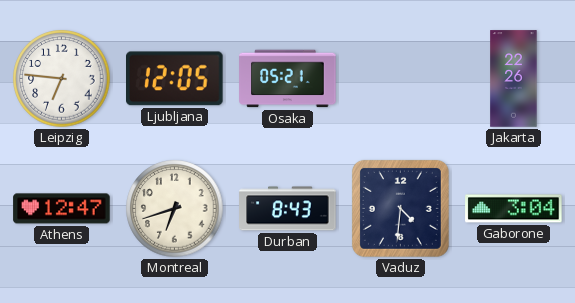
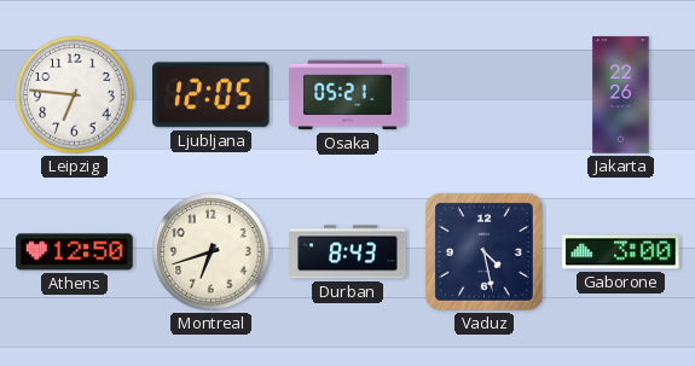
Athens: 12:47 -> 12:50
Vaduz: 4:31 -> 4:28
Gaborone: 3:04 -> 3:00
